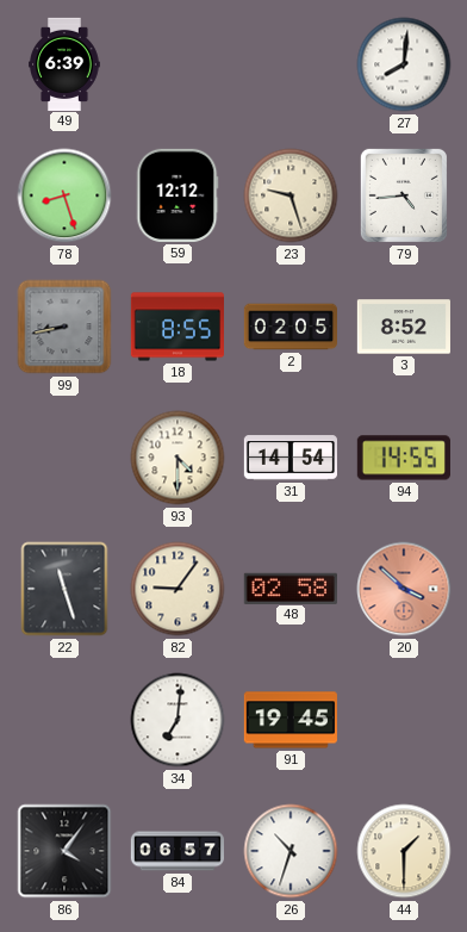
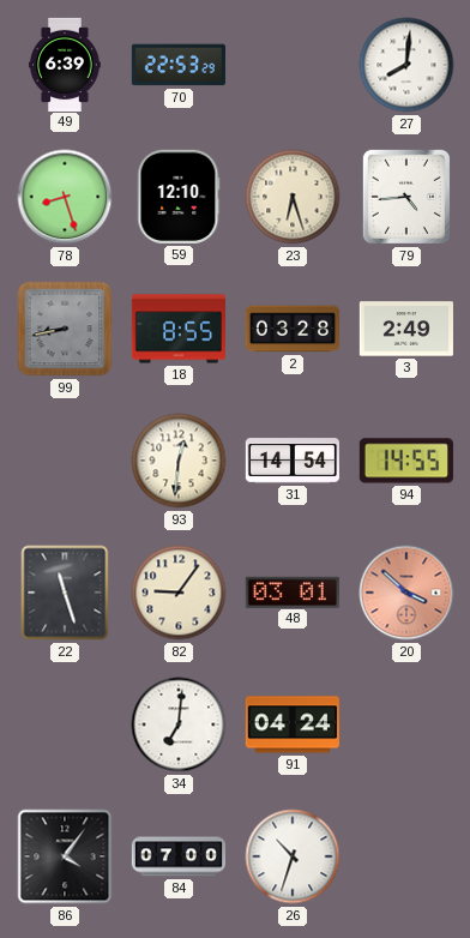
70: none -> 22:53
59: 12:12 -> 12:10
23: 9:27 -> 6:27
2: 02:05 -> 03:28
3: 8:52 -> 2:49
93: 4:30 -> 12:31
48: 02:58 -> 03:01
91: 19:45 -> 04:24
84: 06:57 -> 07:00
44: 1:30 -> none
